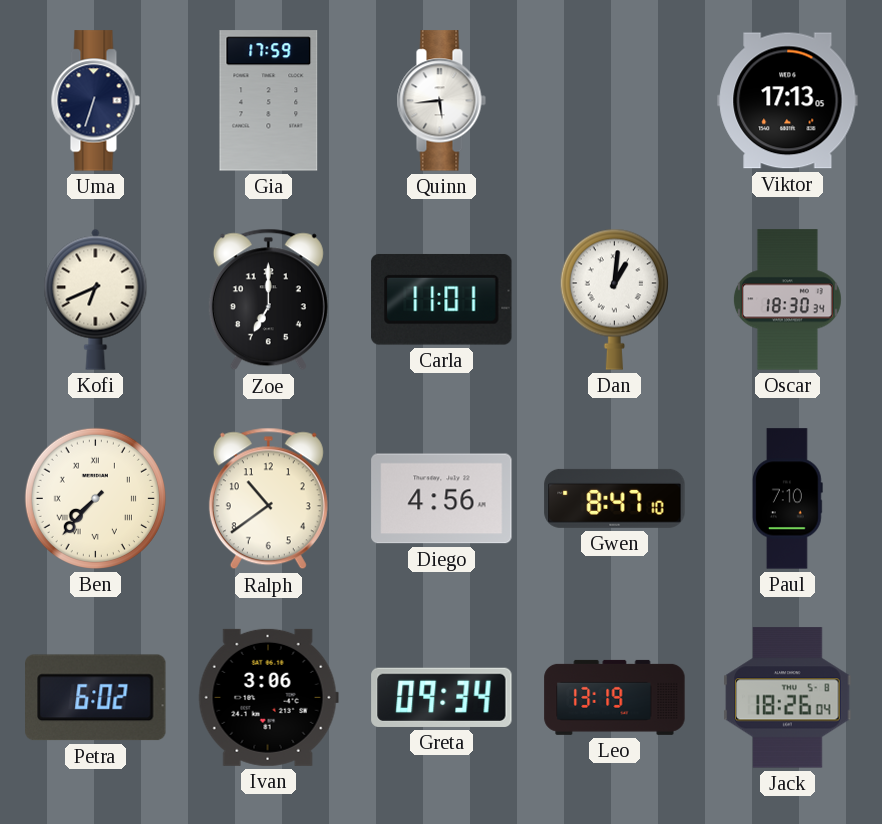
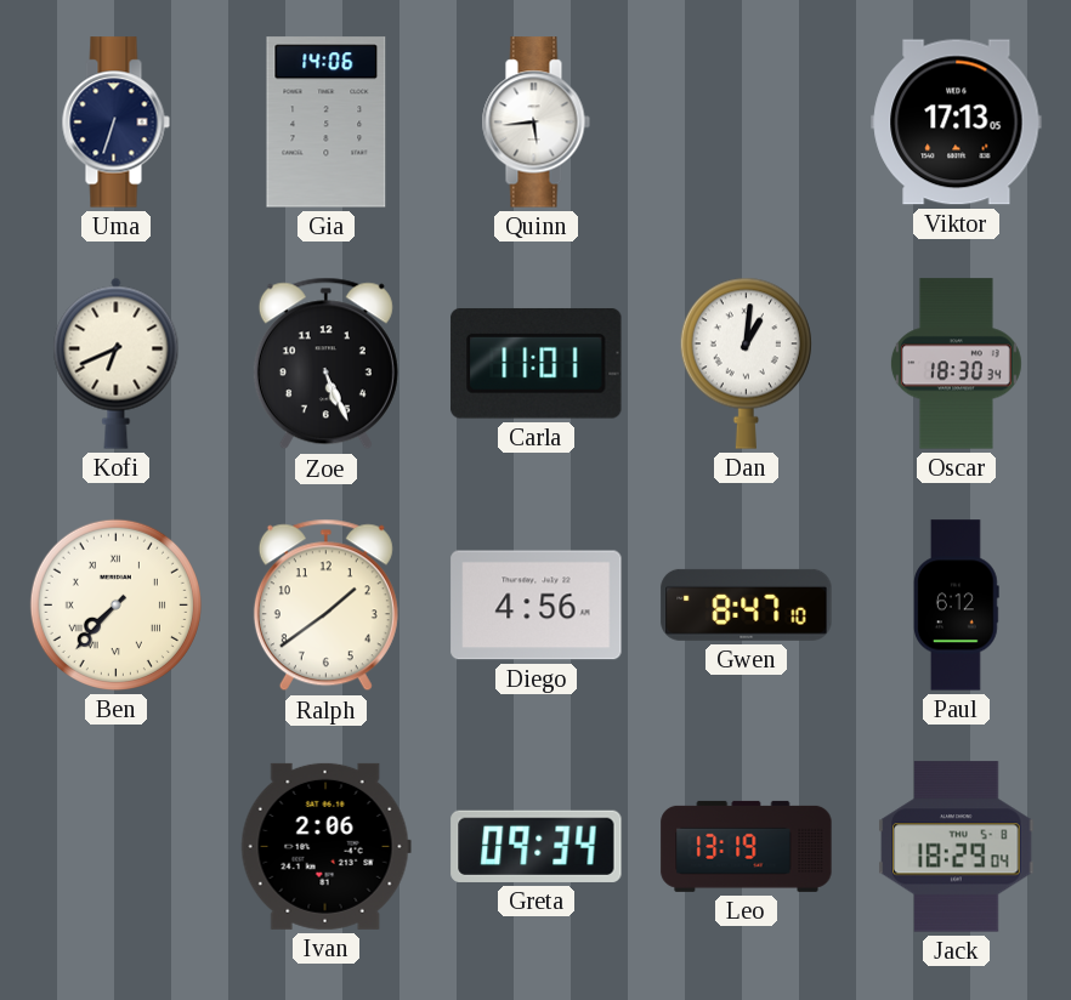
Gia: 17:59 -> 14:06
Zoe: 7:00 -> 5:26
Ralph: 10:39 -> 1:39
Paul: 7:10 -> 6:12
Petra: 6:02 -> none
Ivan: 3:06 -> 2:06
Jack: 18:26 -> 18:29
